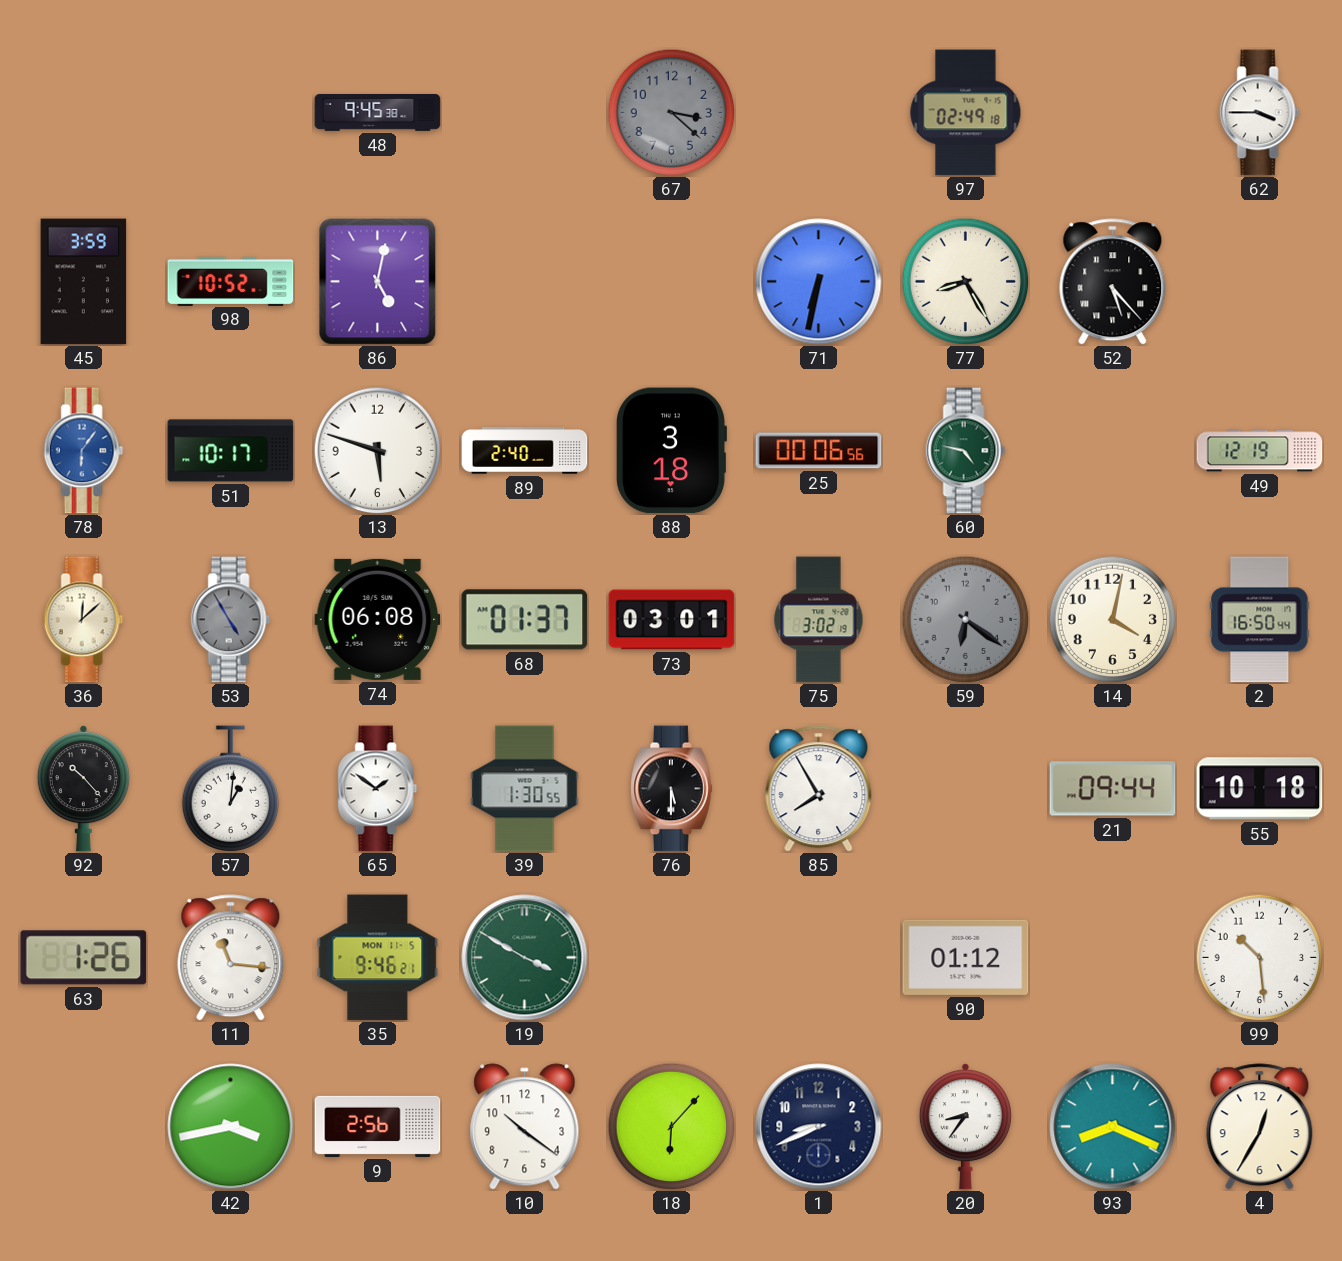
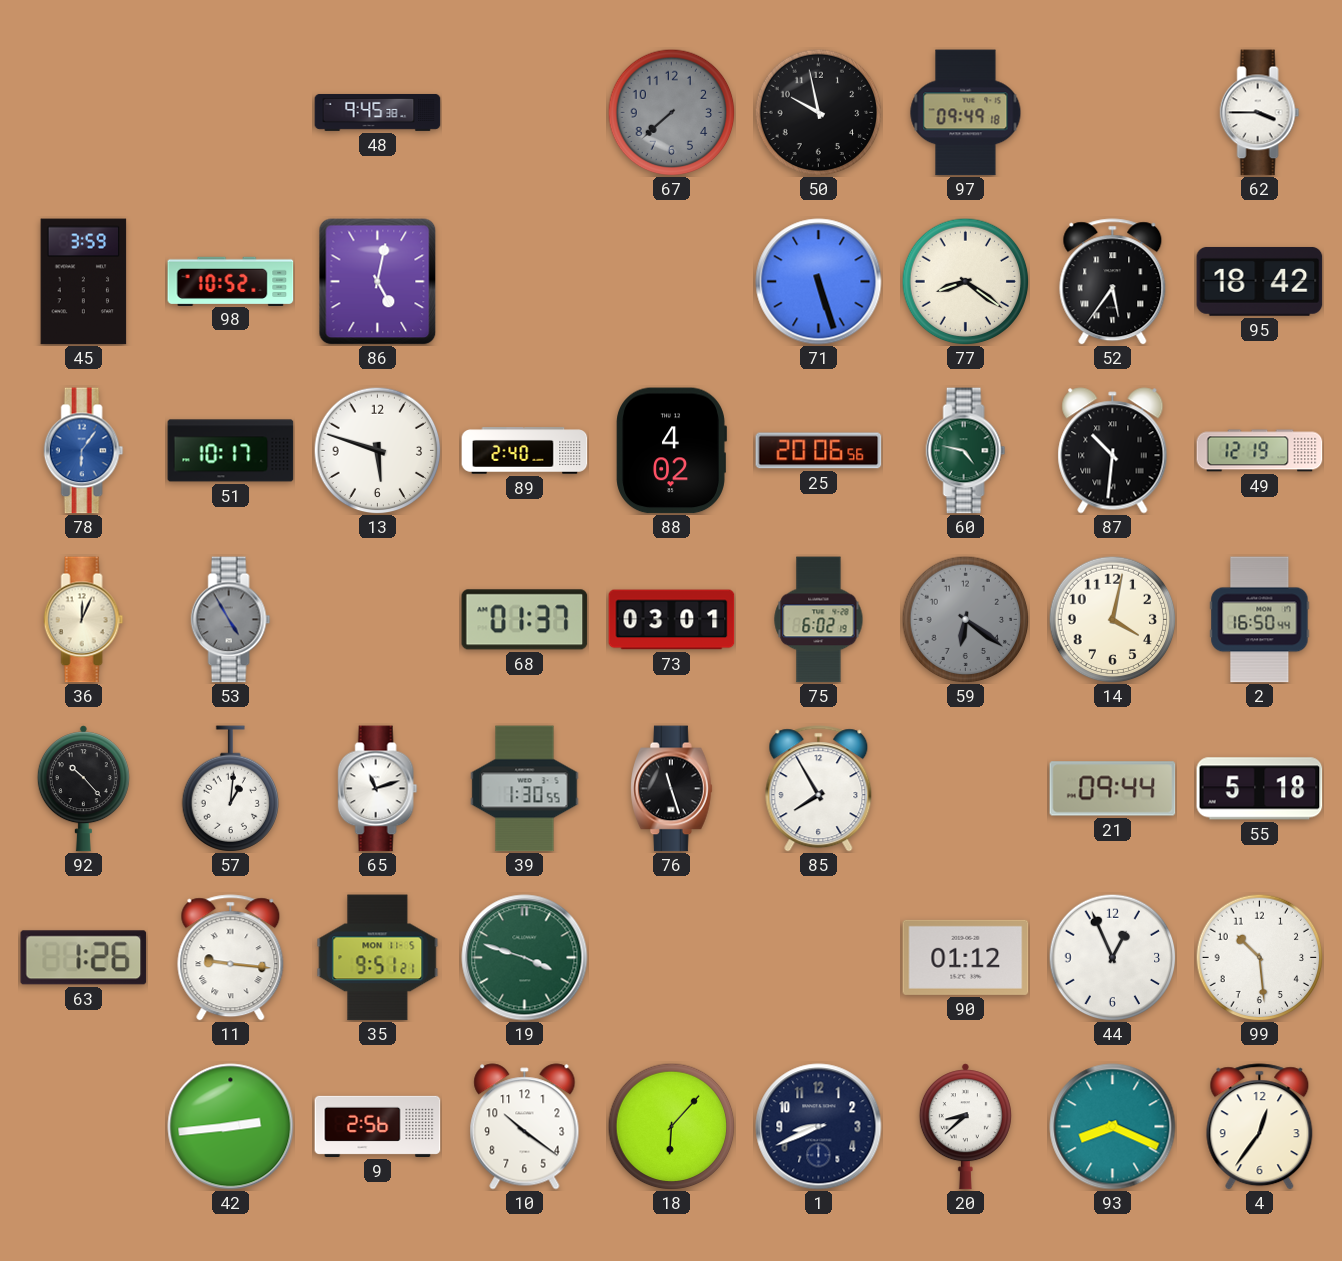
67: 3:22 -> 7:38
50: none -> 9:58
97: 02:49 -> 09:49
71: 6:32 -> 5:27
77: 8:25 -> 8:21
52: 5:23 -> 5:36
95: none -> 18:42
88: 3:18 -> 4:02
25: 00:06 -> 20:06
87: none -> 10:31
36: 12:08 -> 12:04
74: 06:08 -> none
75: 3:02 -> 6:02
65: 1:51 -> 11:12
76: 5:30 -> 11:27
55: 10:18 -> 5:18
11: 11:16 -> 9:16
35: 9:46 -> 9:51
19: 3:50 -> 3:48
44: none -> 12:56
42: 3:43 -> 2:44
20: 8:36 -> 8:38
4: 12:35 -> 12:36
